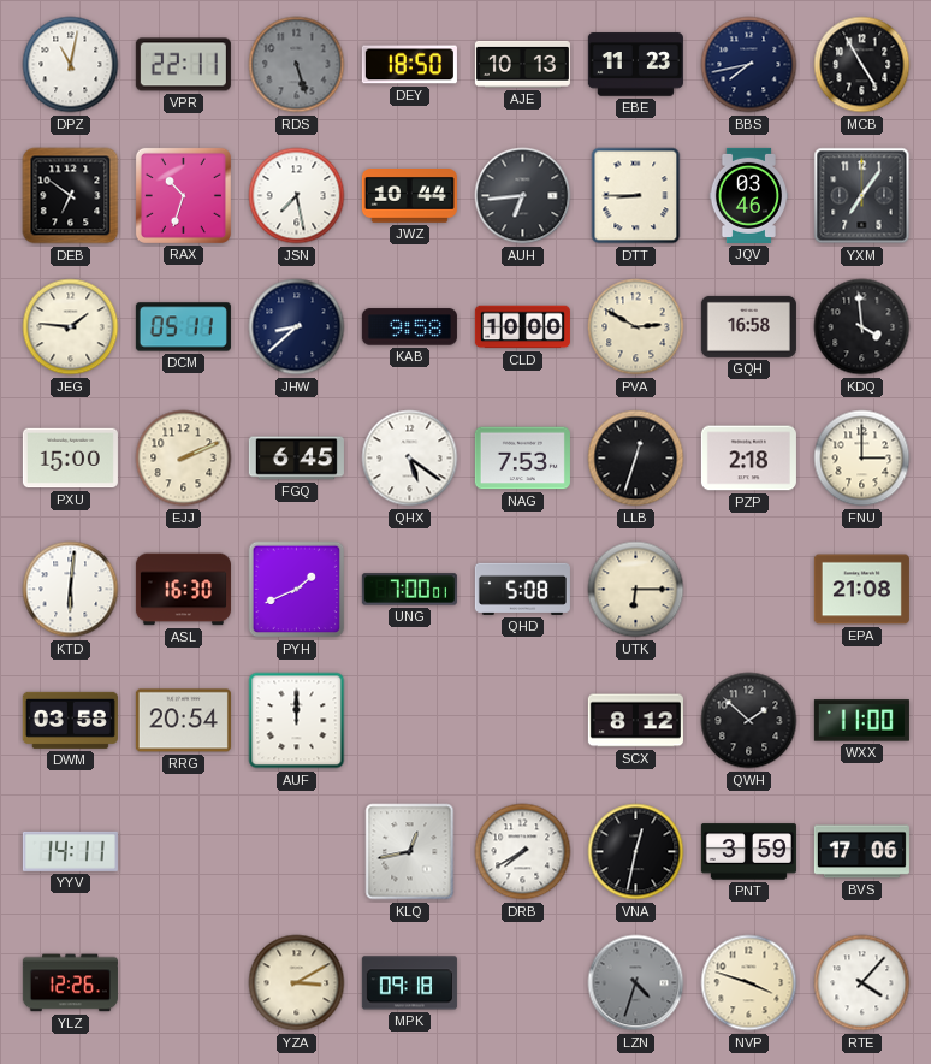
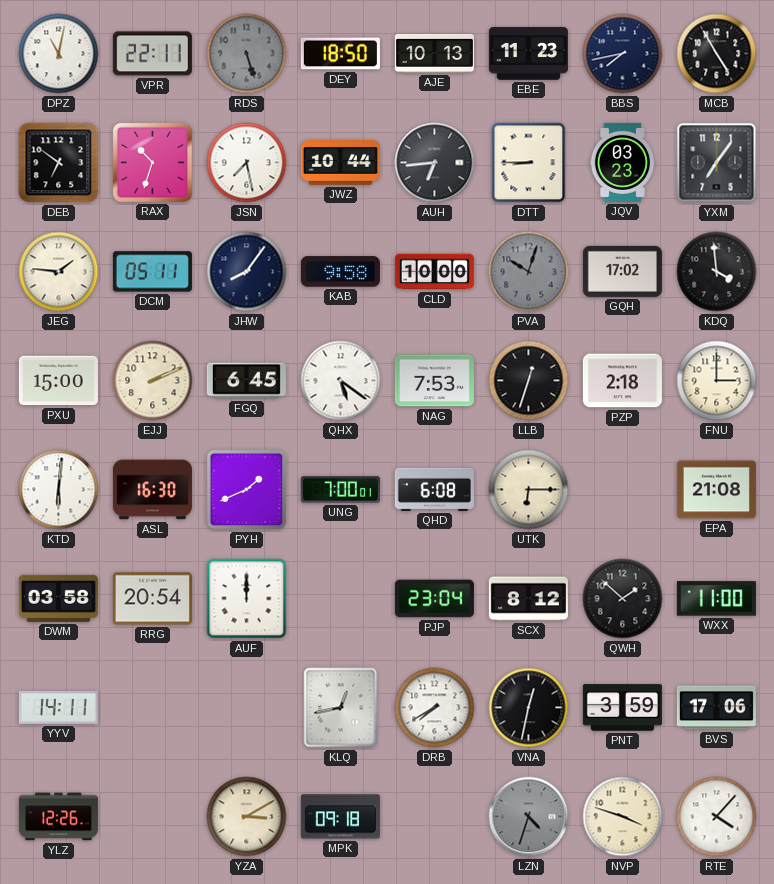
JQV: 03:46 -> 03:23
JHW: 8:38 -> 8:06
PVA: 2:50 -> 10:03
PVA dial: cream -> grey
GQH: 16:58 -> 17:02
QHD: 5:08 -> 6:08
PJP: none -> 23:04
